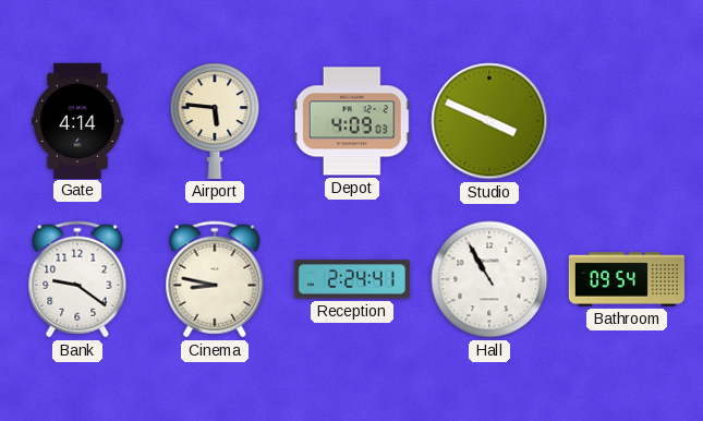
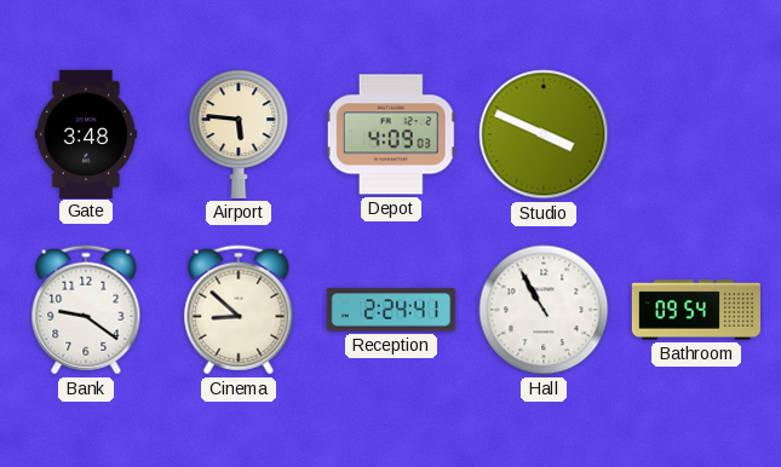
Gate: 4:14 -> 3:48
Cinema: 8:47 -> 8:52
